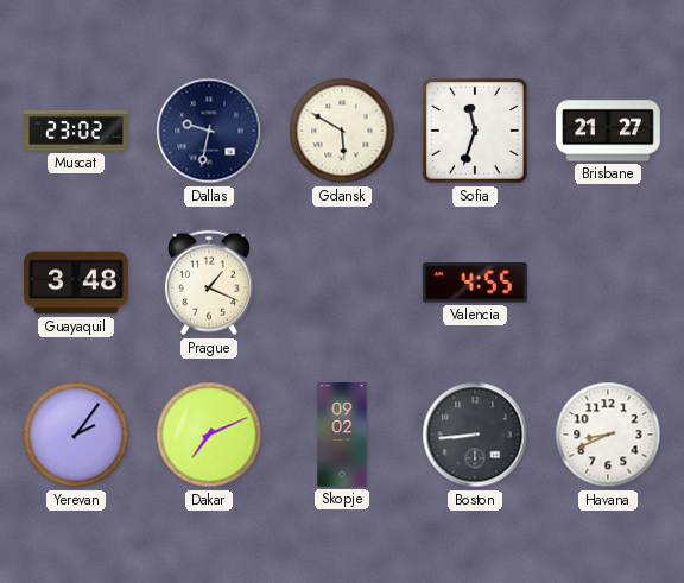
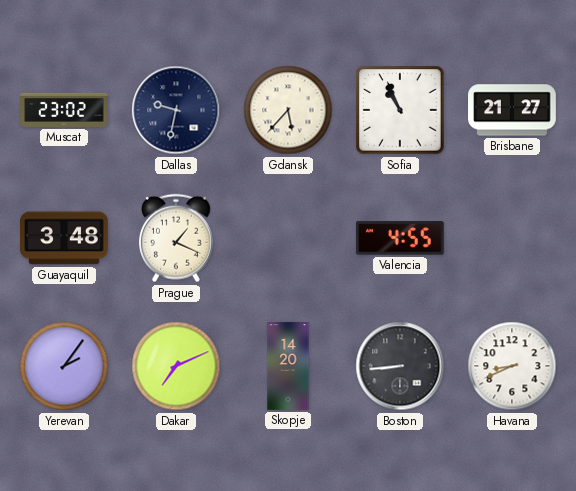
Gdansk: 5:50 -> 5:37
Sofia: 11:33 -> 10:56
Skopje: 09:02 -> 14:20
